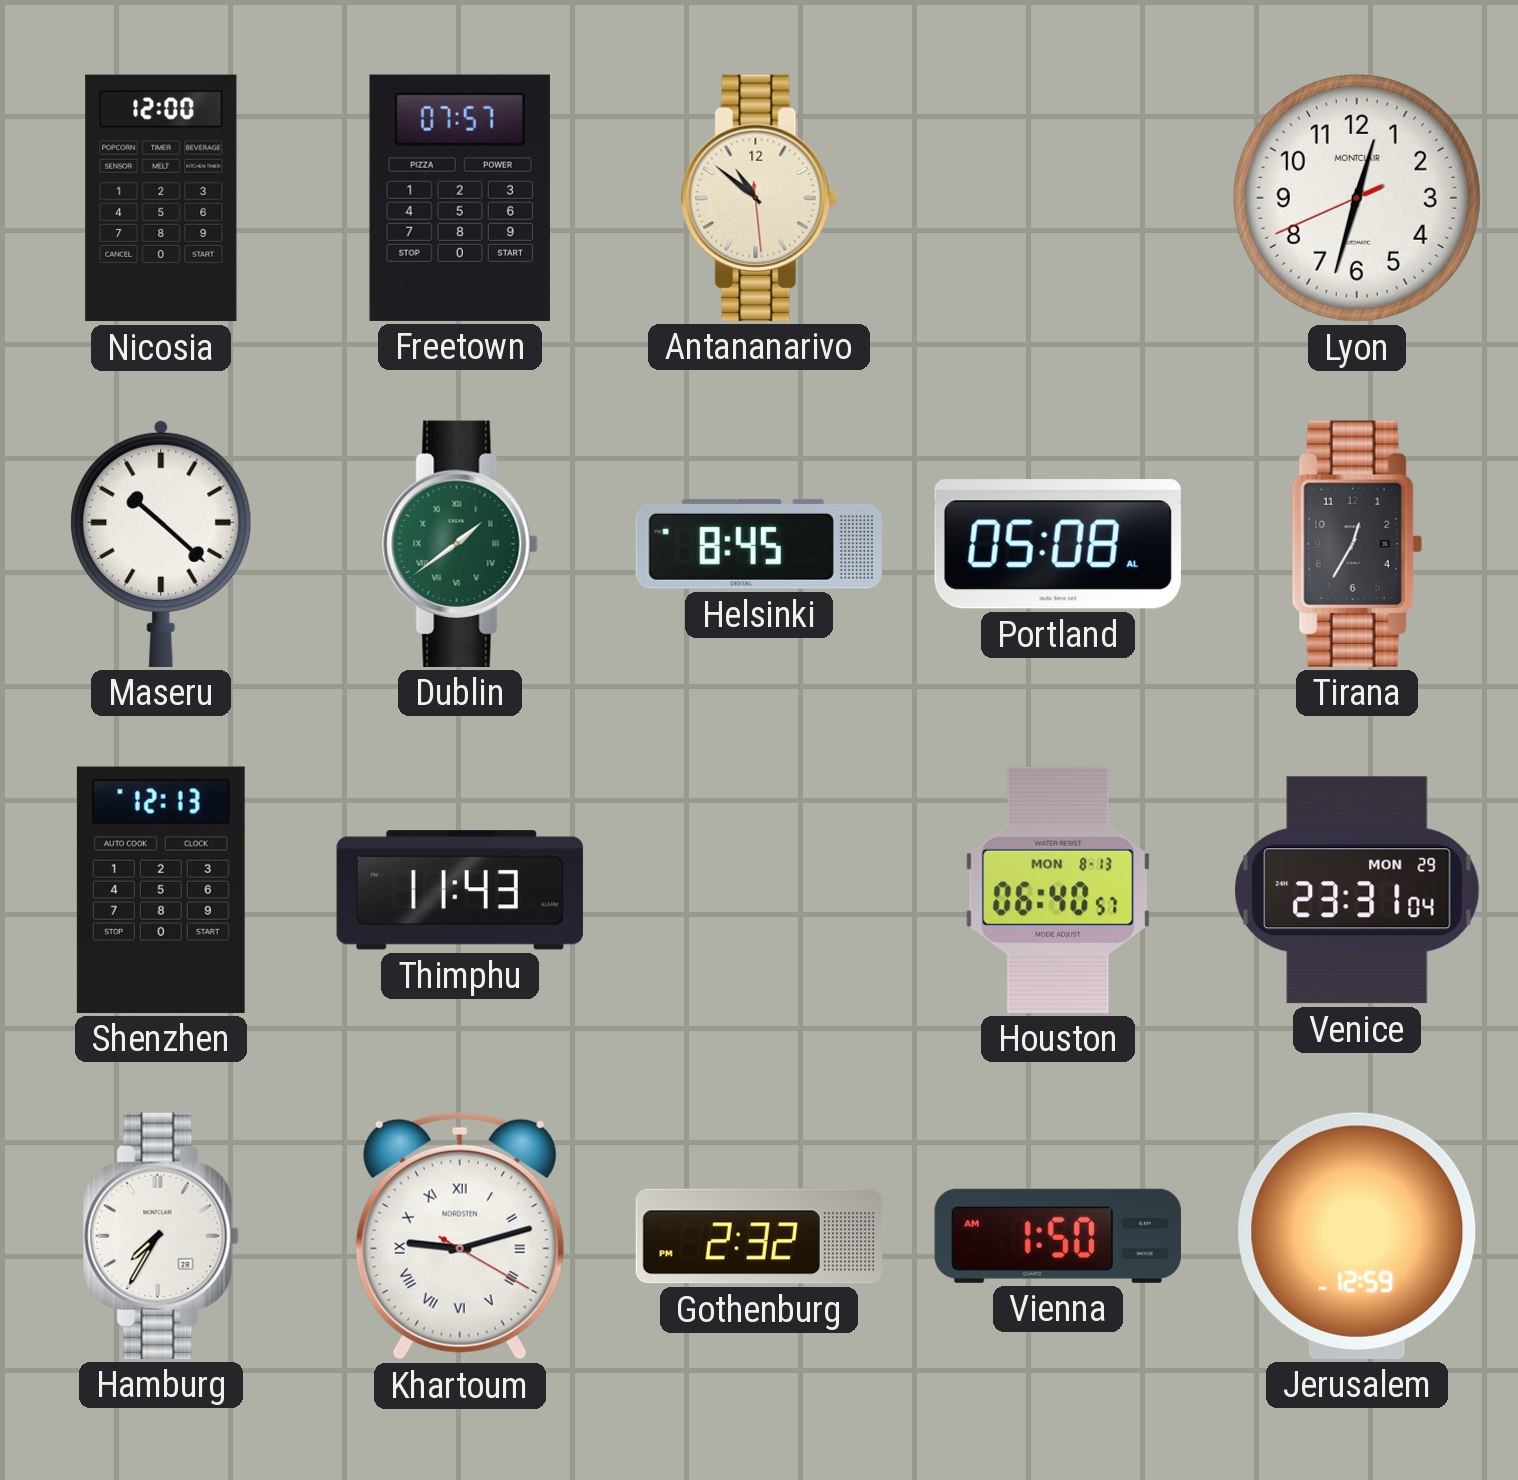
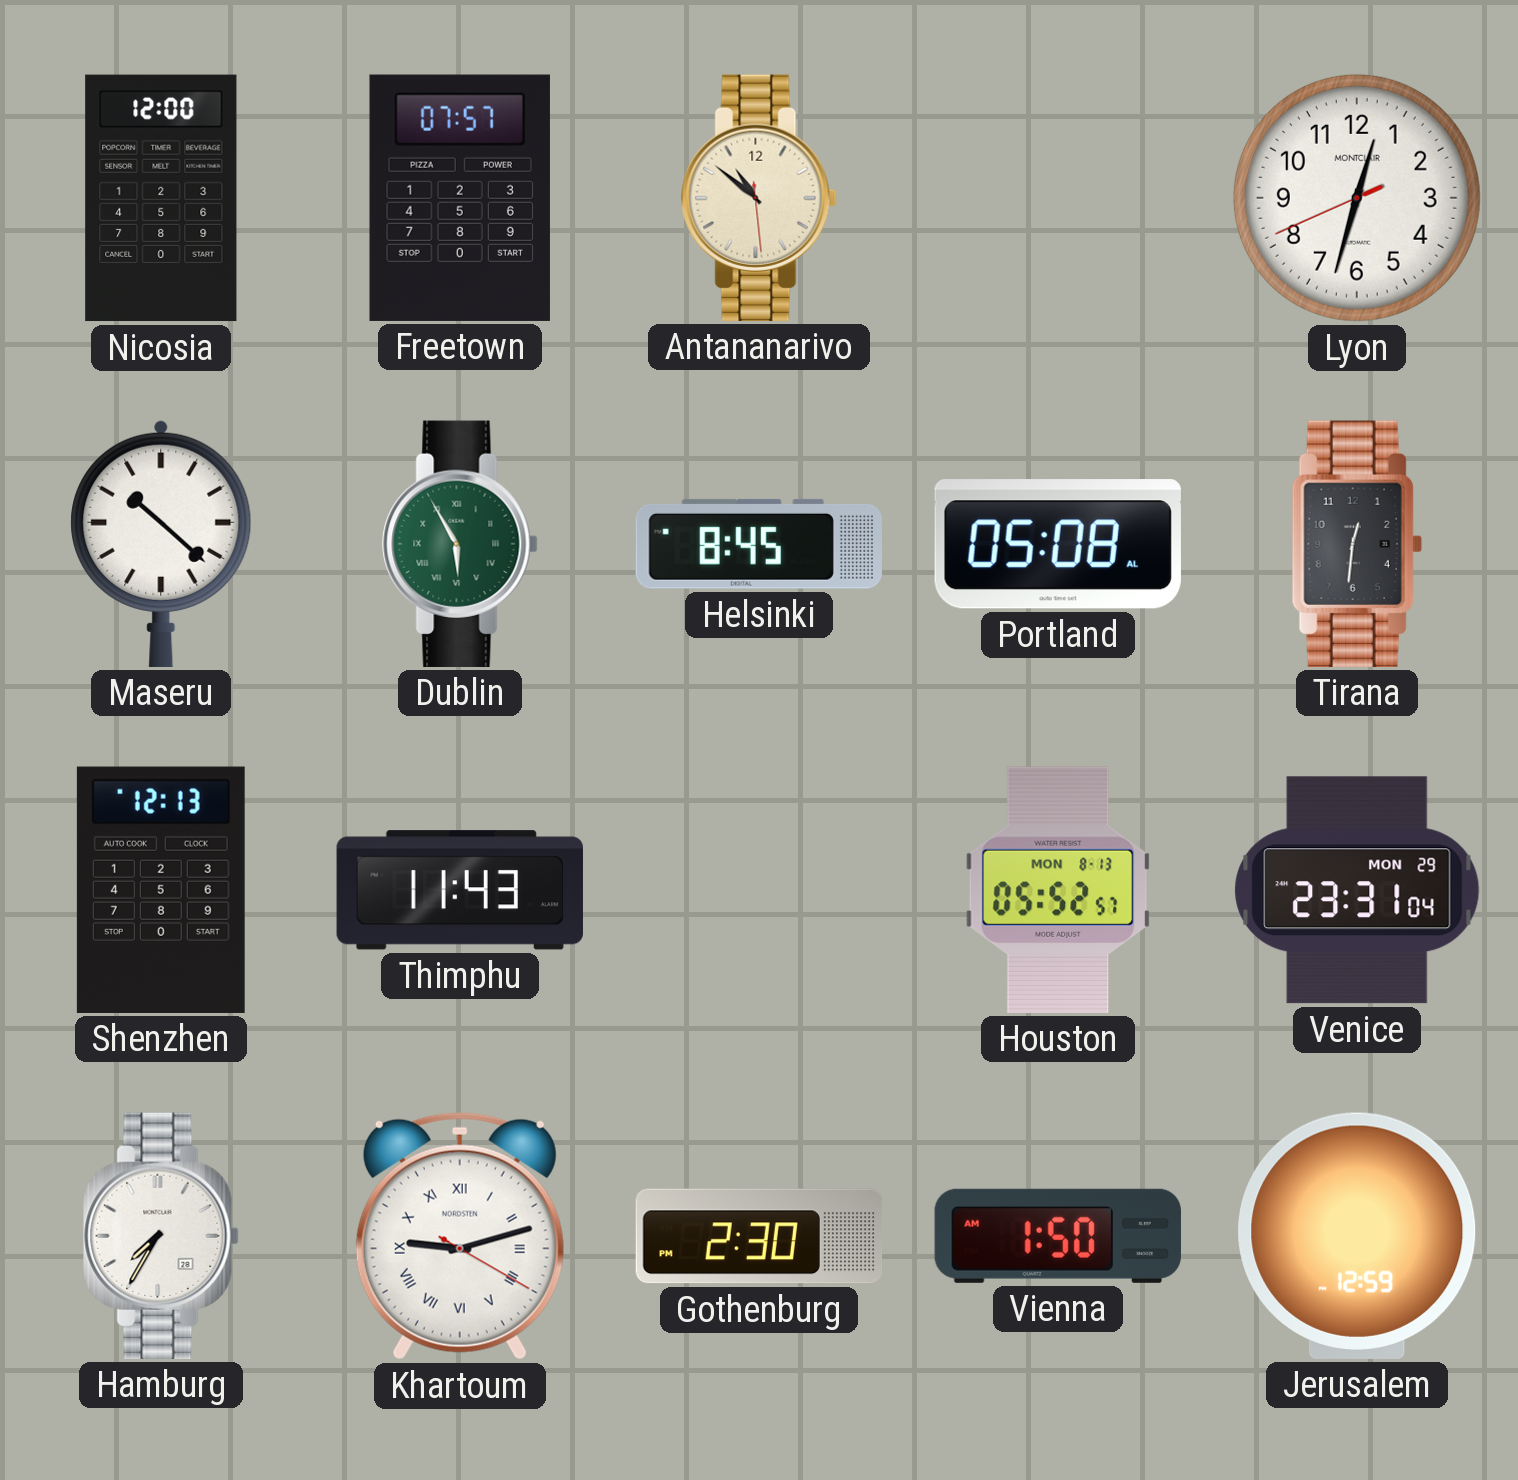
Dublin: 1:39 -> 5:55
Tirana: 12:35 -> 12:31
Houston: 06:40 -> 05:52
Gothenburg: 2:32 -> 2:30
